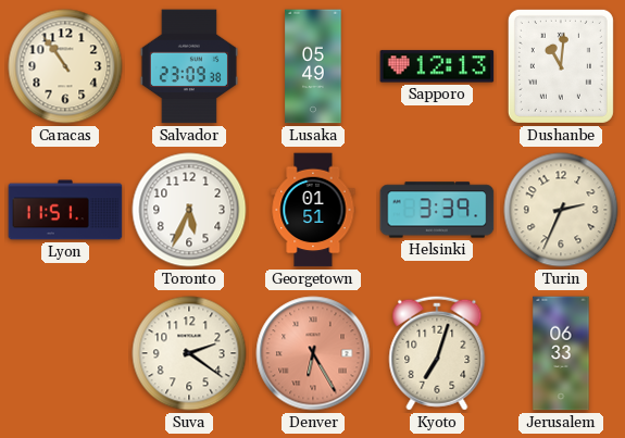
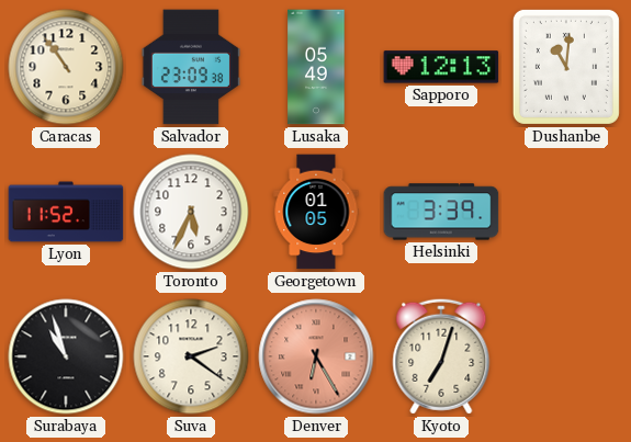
Lyon: 11:51 -> 11:52
Georgetown: 01:51 -> 01:05
Turin: 2:34 -> none
Surabaya: none -> 10:57
Jerusalem: 06:33 -> none
